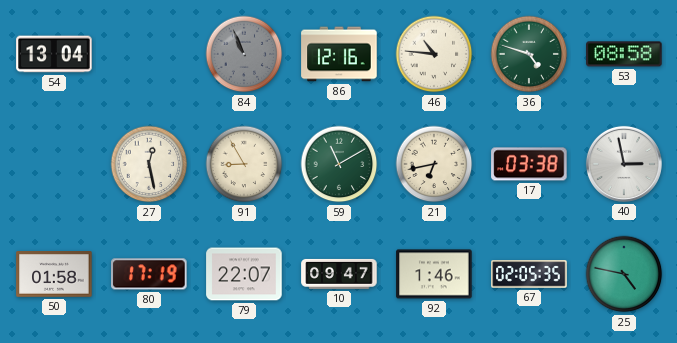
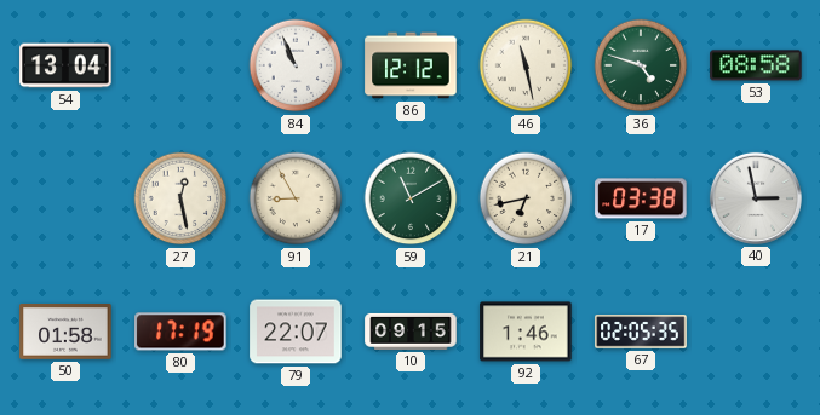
84 dial: grey -> white
86: 12:16 -> 12:12
46: 10:46 -> 11:28
10: 09:47 -> 09:15
25: 4:47 -> none
